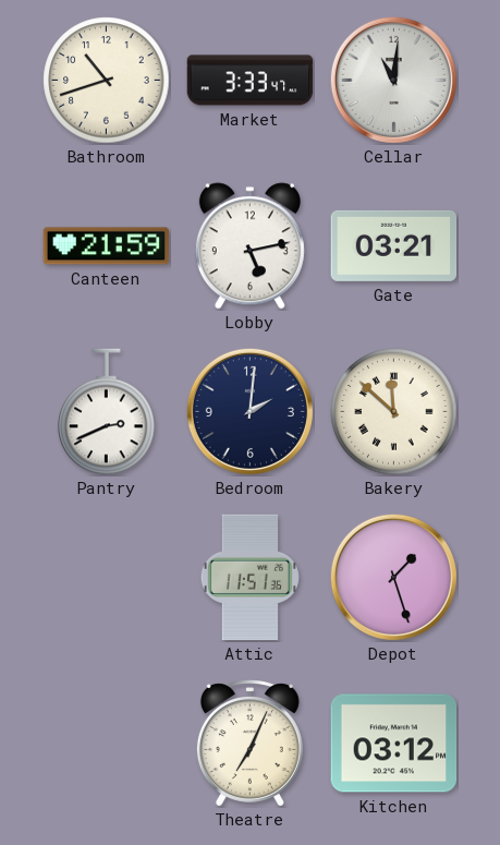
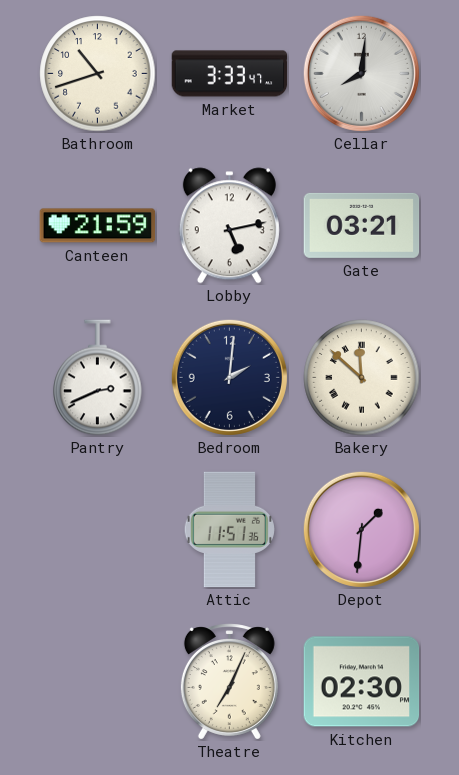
Cellar: 11:01 -> 8:01
Depot: 1:27 -> 1:31
Kitchen: 03:12 -> 02:30
